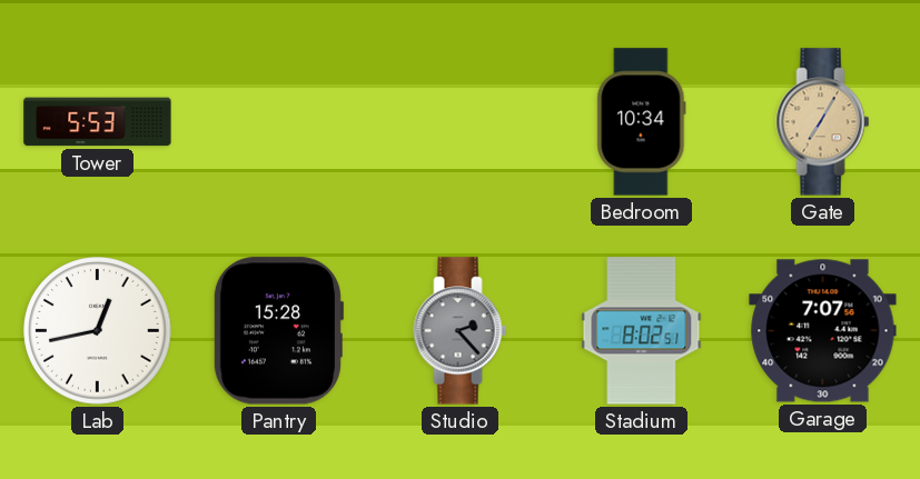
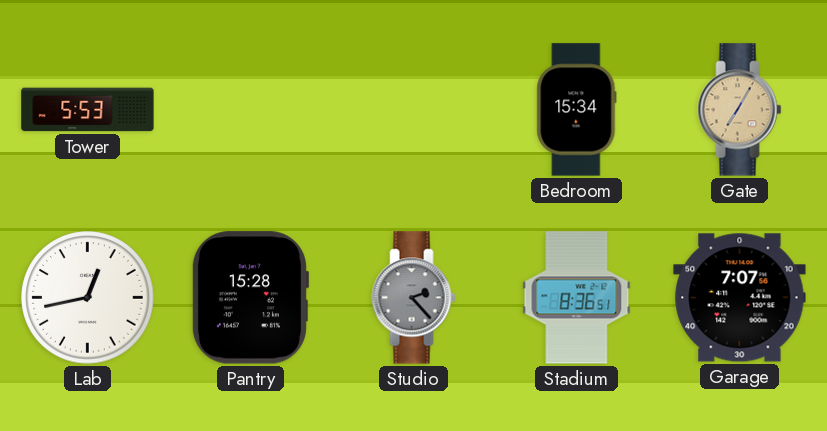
Bedroom: 10:34 -> 15:34
Stadium: 8:02 -> 8:36
